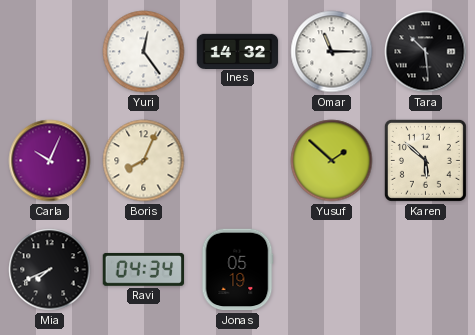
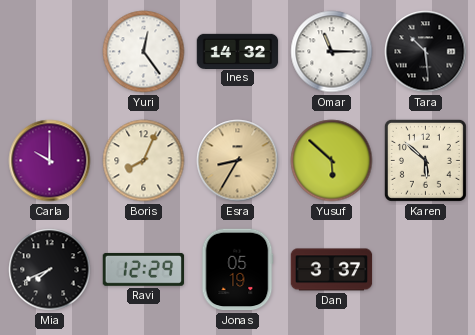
Carla: 10:04 -> 10:00
Esra: none -> 8:35
Yusuf: 1:52 -> 5:52
Ravi: 04:34 -> 12:29
Dan: none -> 3:37
